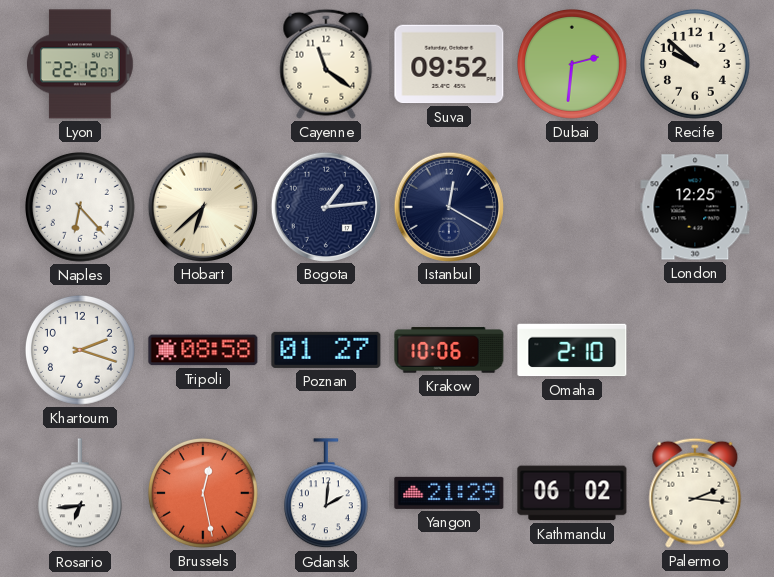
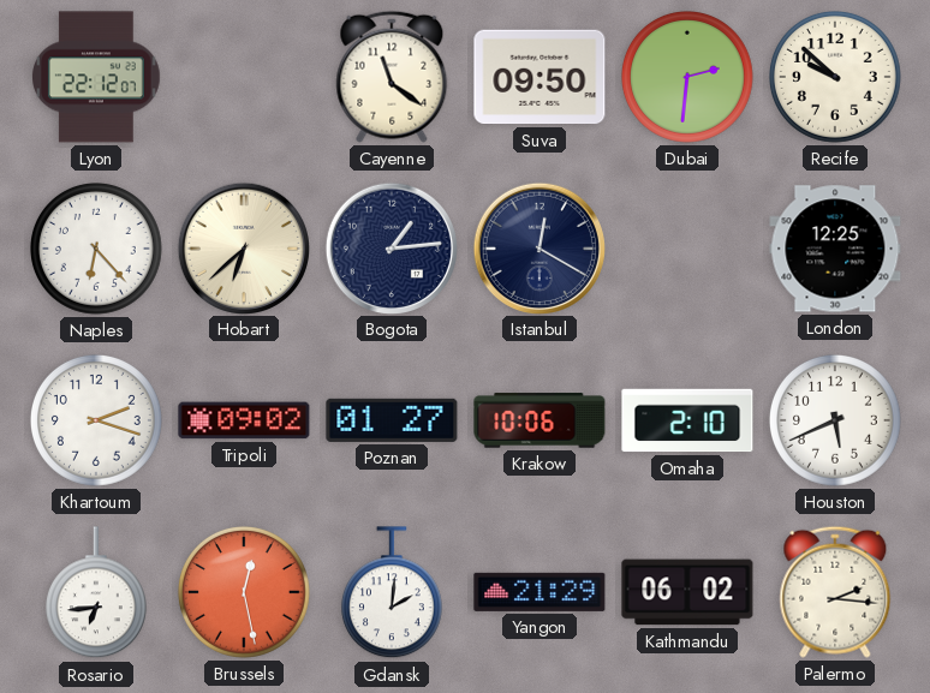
Suva: 09:52 -> 09:50
Tripoli: 08:58 -> 09:02
Houston: none -> 5:41
